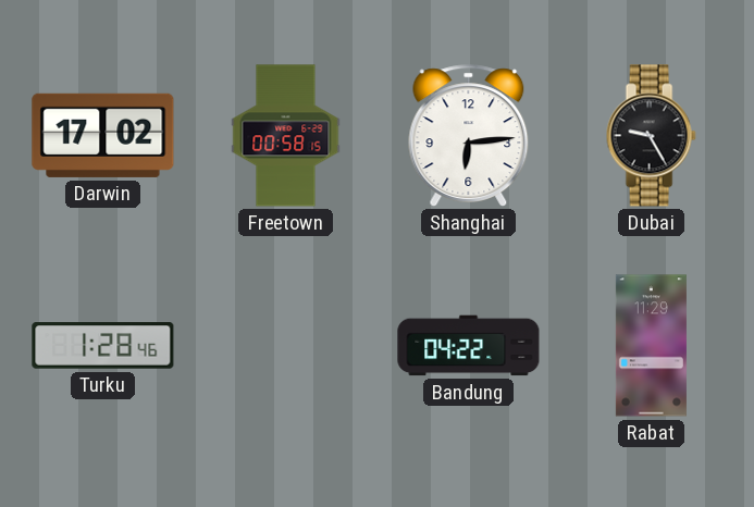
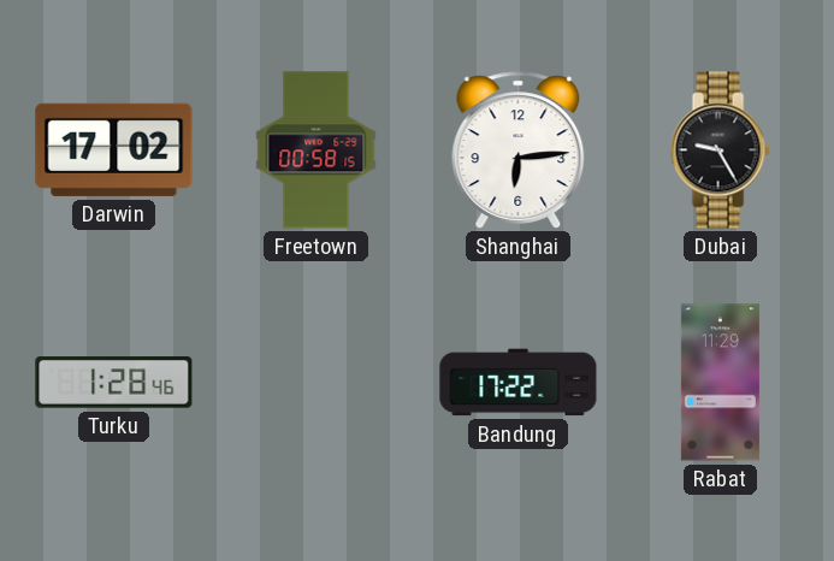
Bandung: 04:22 -> 17:22
